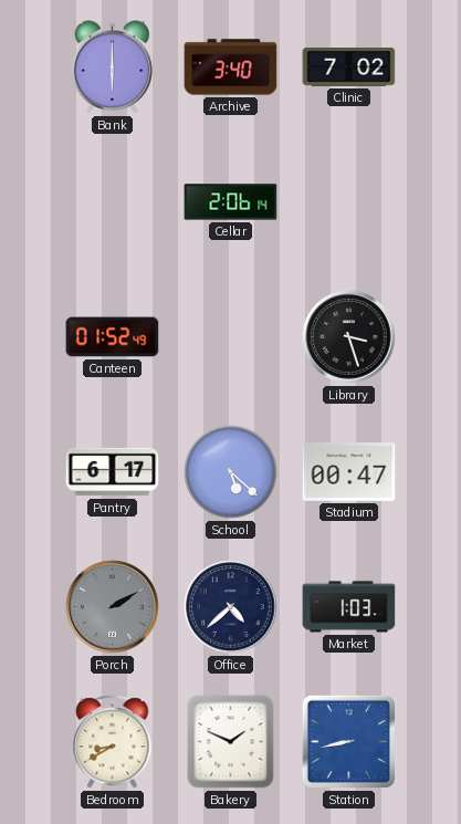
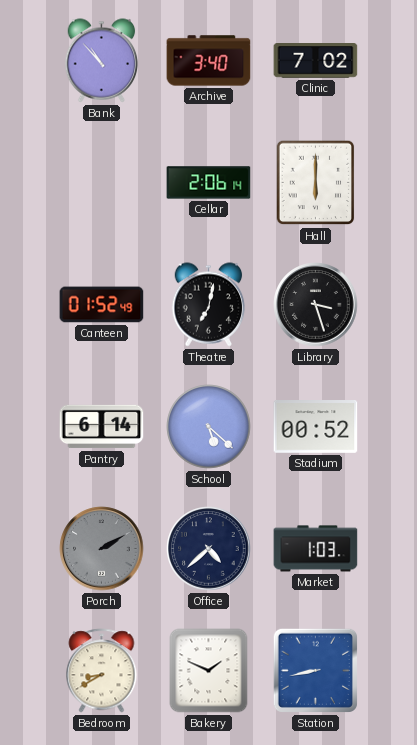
Bank: 6:00 -> 10:53
Hall: none -> 6:00
Theatre: none -> 7:02
Pantry: 6:17 -> 6:14
Stadium: 00:47 -> 00:52
